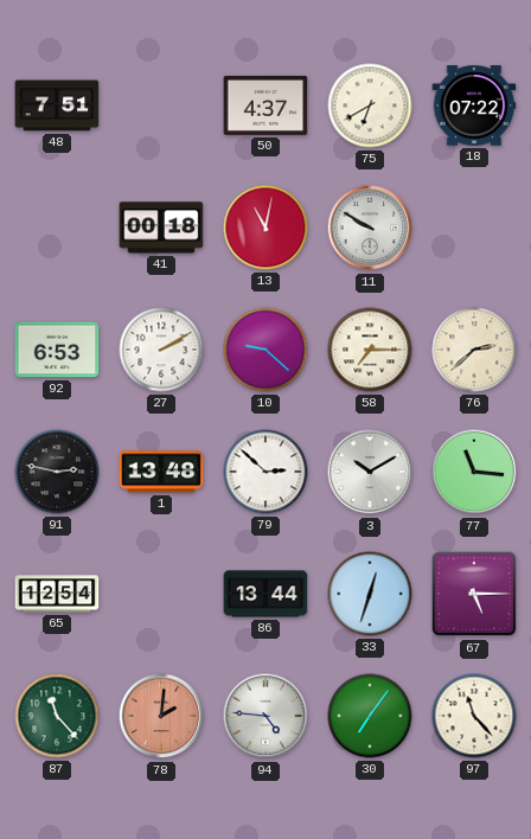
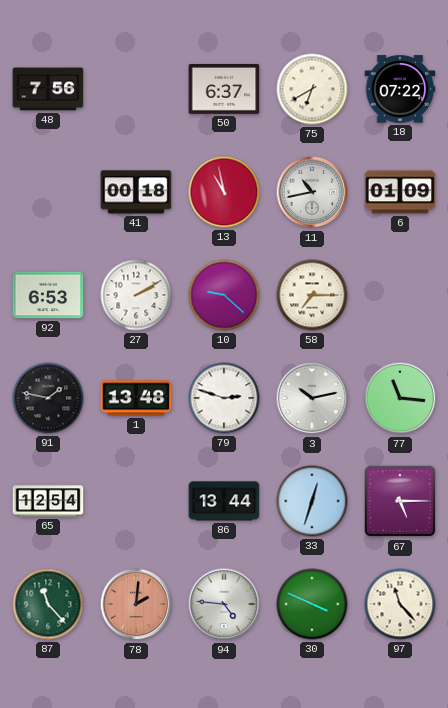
48: 7:51 -> 7:56
50: 4:37 -> 6:37
13: 11:02 -> 10:58
11: 9:50 -> 10:43
6: none -> 01:09
76: 2:38 -> none
91: 2:47 -> 1:47
79: 2:52 -> 2:48
3: 10:10 -> 10:13
30: 7:06 -> 3:49
